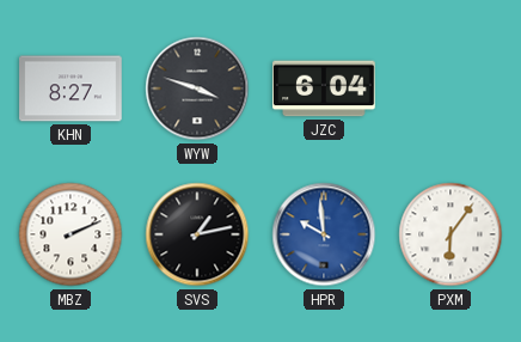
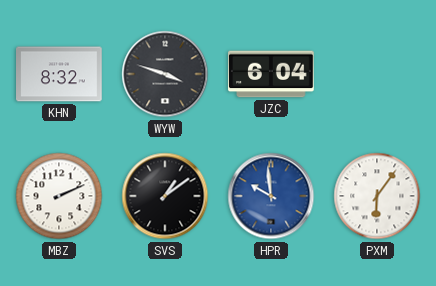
KHN: 8:27 -> 8:32
SVS: 1:13 -> 1:09
